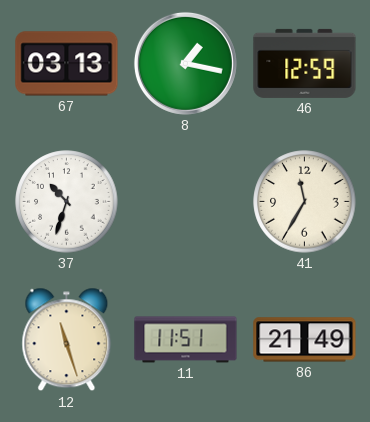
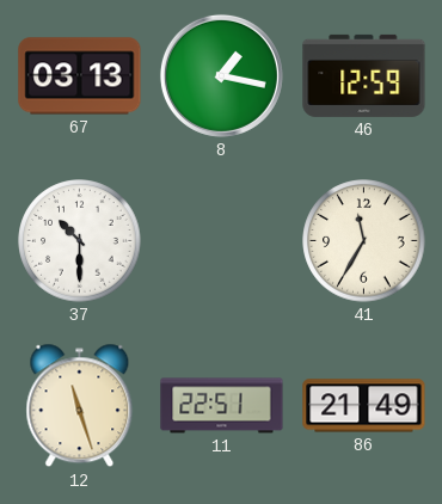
37: 10:33 -> 10:30
11: 11:51 -> 22:51
